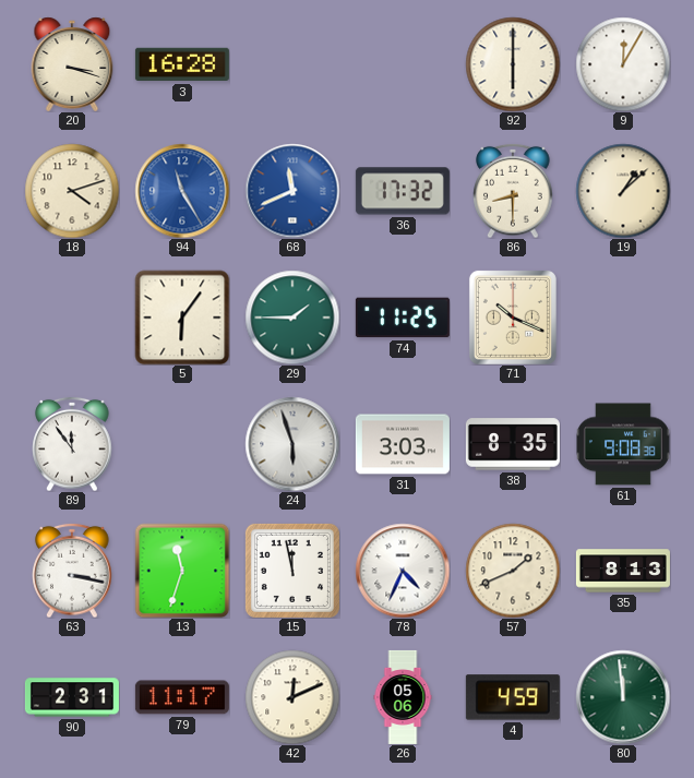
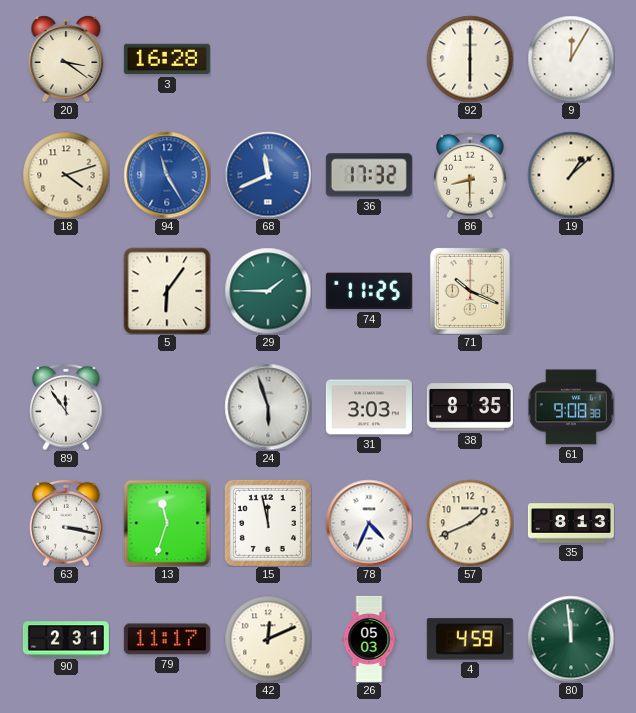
20: 3:18 -> 3:21
26: 05:06 -> 05:03
